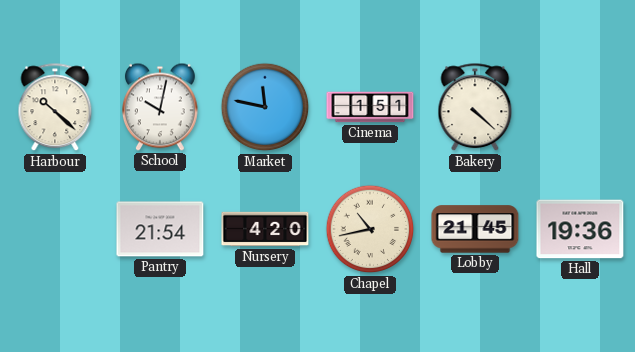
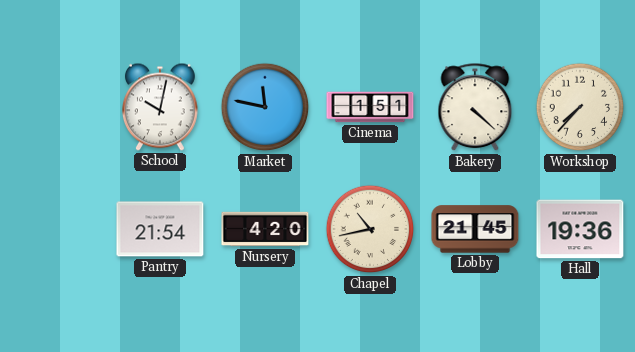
Harbour: 10:22 -> none
Workshop: none -> 7:37
